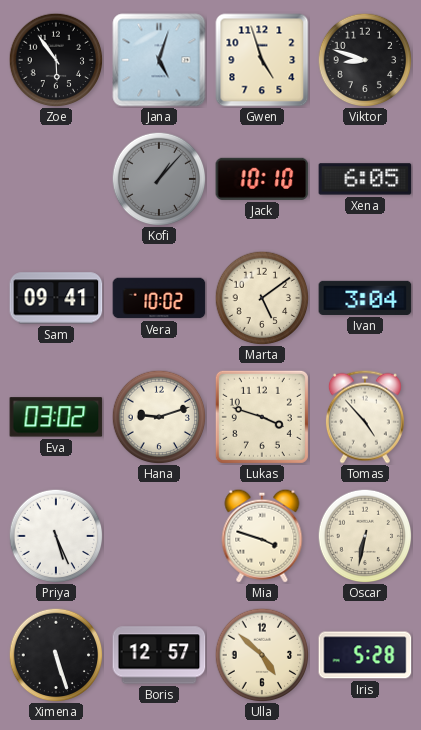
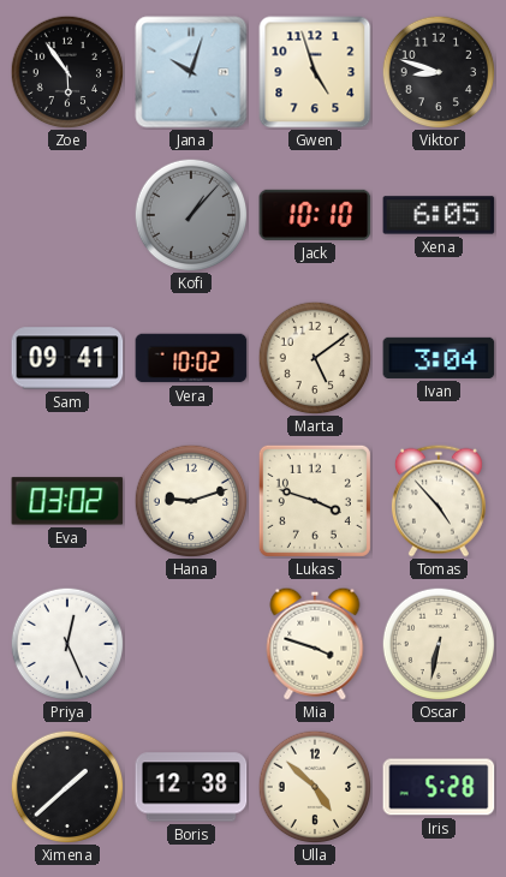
Jana: 5:03 -> 10:03
Priya: 5:26 -> 12:26
Ximena: 5:27 -> 1:38
Boris: 12:57 -> 12:38
